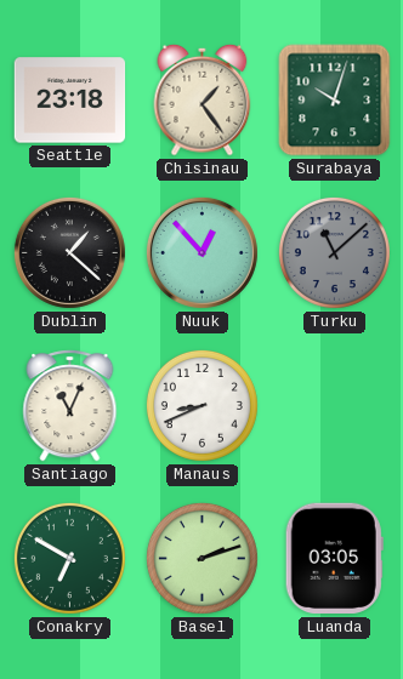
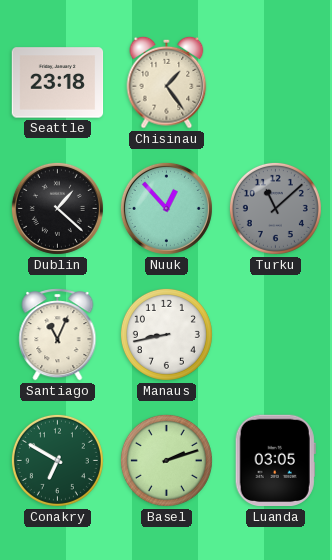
Surabaya: 10:03 -> none
Manaus: 8:41 -> 8:43
